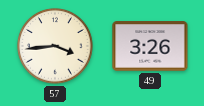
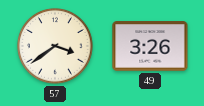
57: 3:44 -> 3:39
